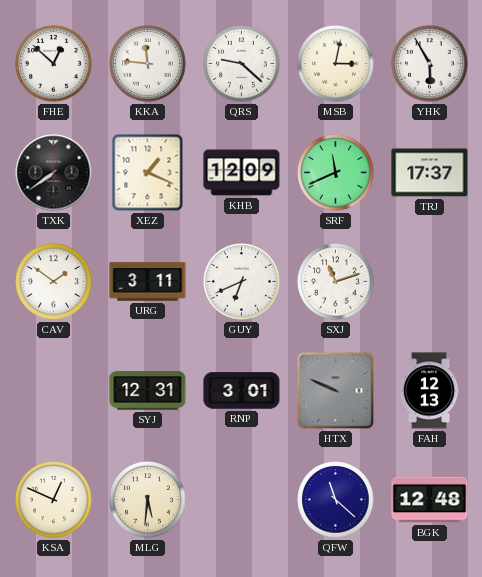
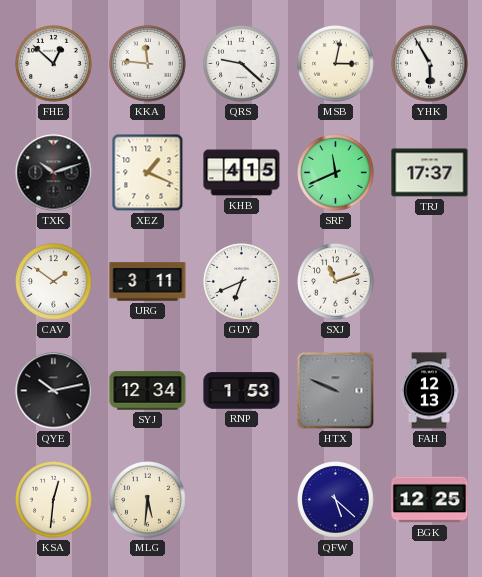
TXK: 7:39 -> 10:12
KHB: 12:09 -> 4:15
QYE: none -> 10:13
SYJ: 12:31 -> 12:34
RNP: 3:01 -> 1:53
KSA: 12:49 -> 12:31
QFW: 11:22 -> 5:22
BGK: 12:48 -> 12:25
